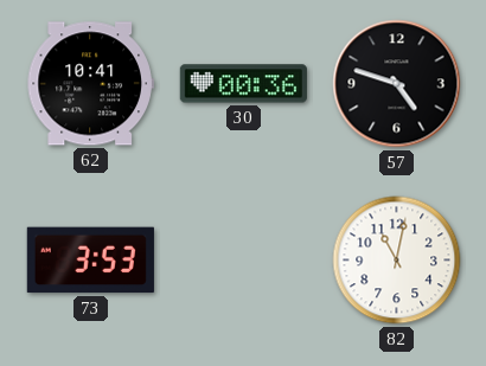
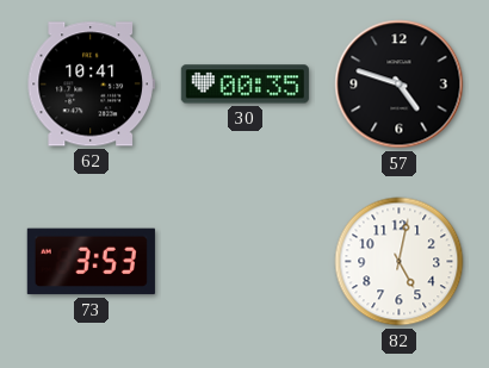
30: 00:36 -> 00:35
82: 11:02 -> 5:02
